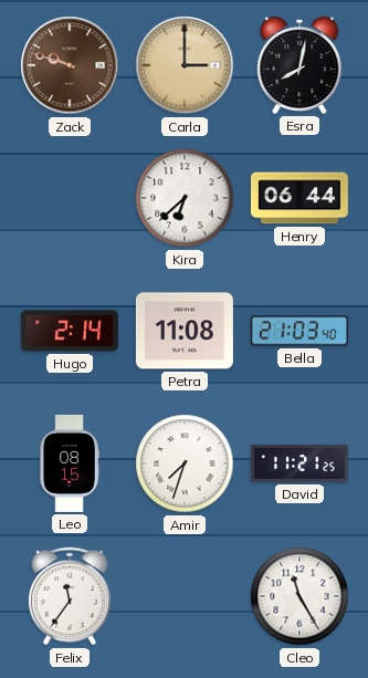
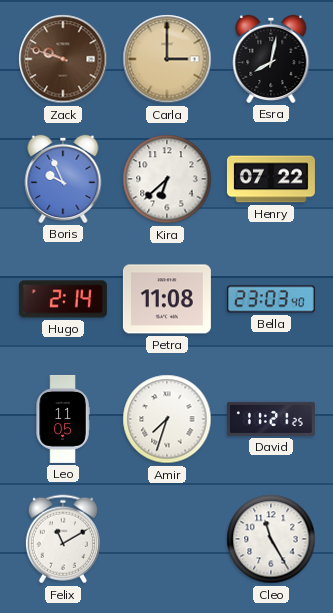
Boris: none -> 9:56
Henry: 06:44 -> 07:22
Bella: 21:03 -> 23:03
Leo: 08:15 -> 11:05
Felix: 11:36 -> 11:10
